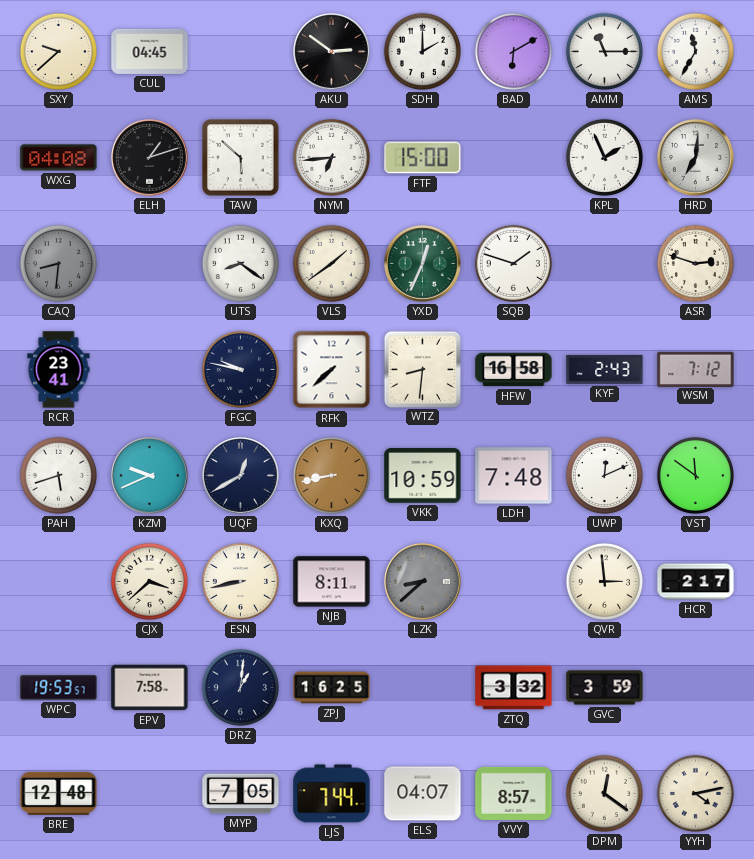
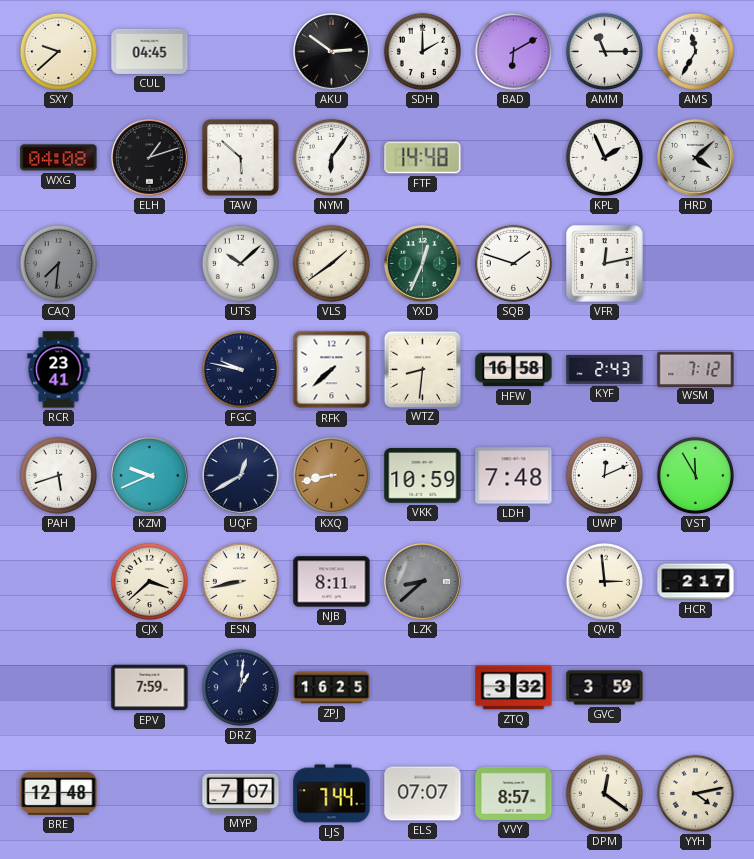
NYM: 6:44 -> 6:06
FTF: 15:00 -> 14:48
HRD: 7:01 -> 4:08
CAQ: 8:31 -> 7:31
UTS: 8:21 -> 10:08
VFR: none -> 12:13
ASR: 2:48 -> none
VST: 11:51 -> 11:55
WPC: 19:53 -> none
EPV: 7:58 -> 7:59
MYP: 7:05 -> 7:07
ELS: 04:07 -> 07:07
